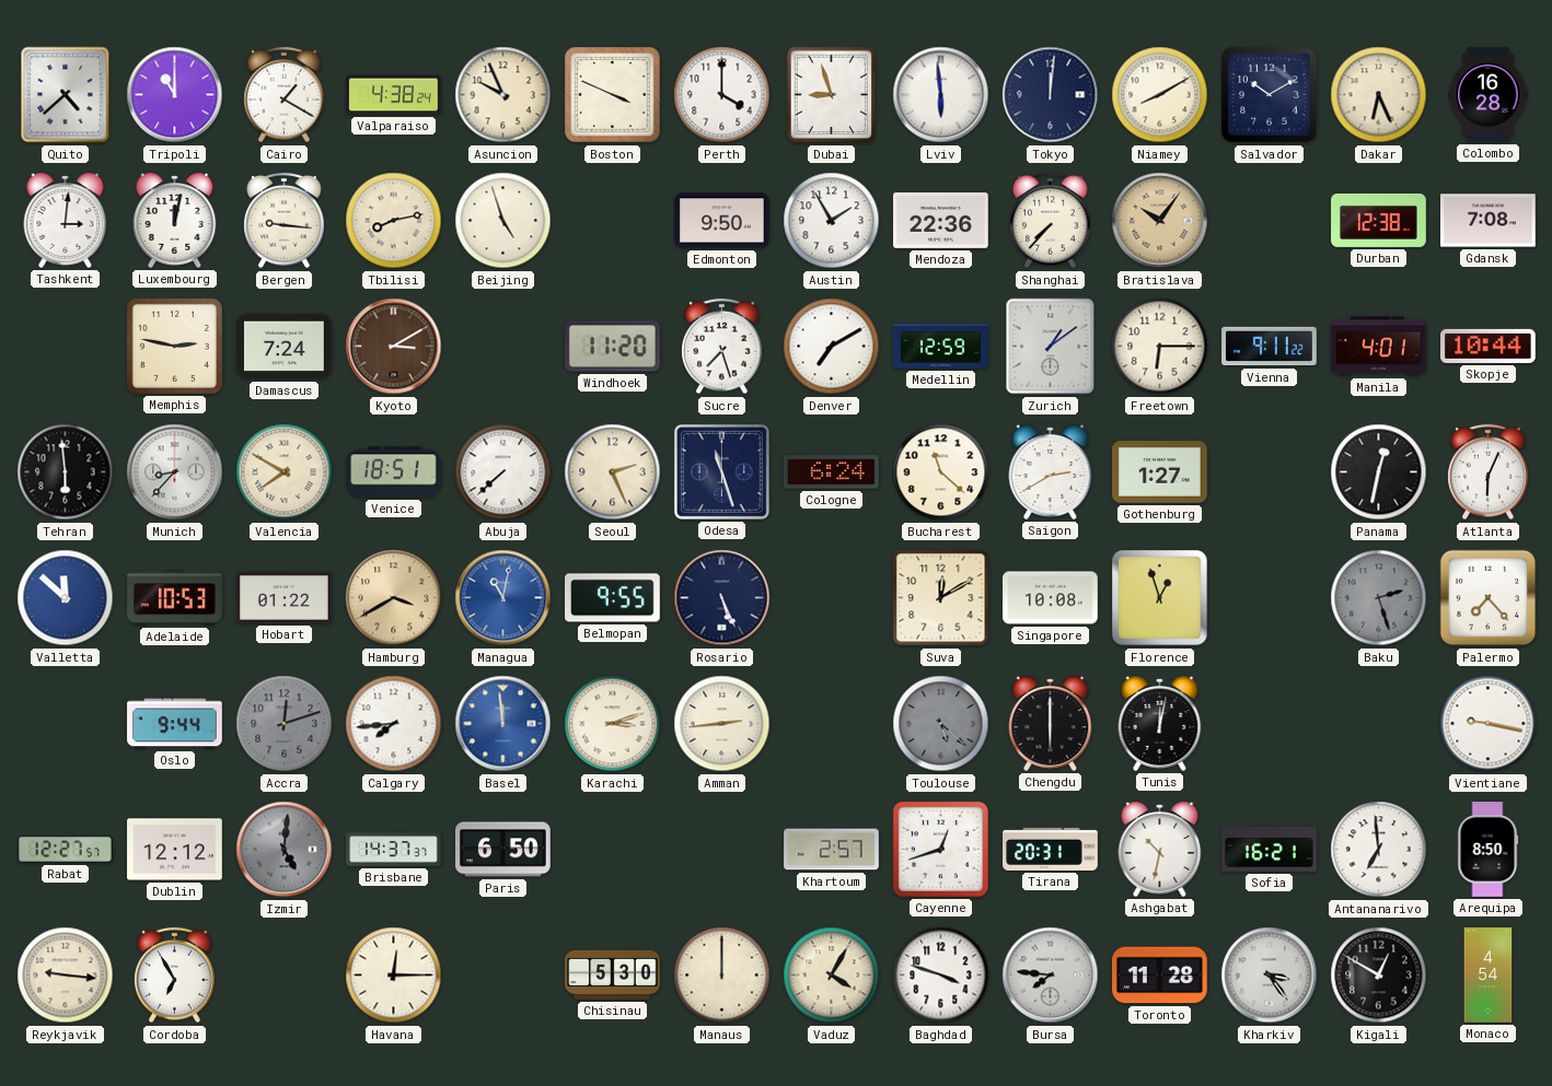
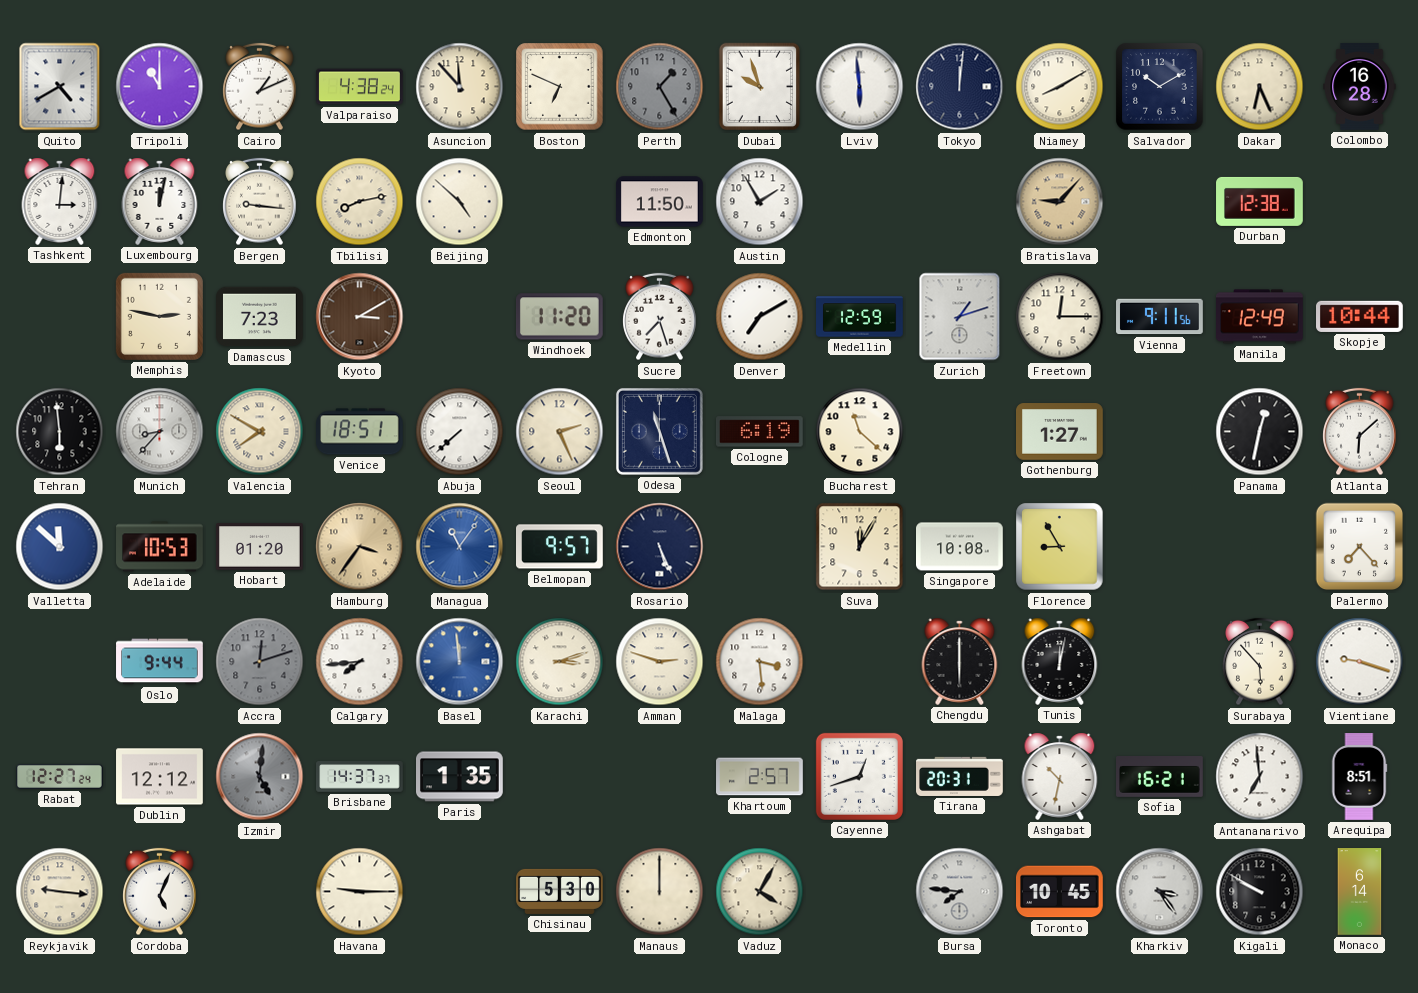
Quito: 4:38 -> 4:40
Cairo: 1:20 -> 1:11
Asuncion: 9:56 -> 11:53
Boston: 3:49 -> 6:49
Perth: 4:00 -> 1:25
Perth dial: white -> grey
Dubai: 8:57 -> 9:57
Beijing: 4:57 -> 4:52
Edmonton: 9:50 -> 11:50
Mendoza: 22:36 -> none
Shanghai: 7:37 -> none
Bratislava: 10:06 -> 9:07
Gdansk: 7:08 -> none
Damascus: 7:24 -> 7:23
Zurich: 1:09 -> 1:12
Freetown: 6:15 -> 12:15
Vienna: 9:11:22 -> 9:11:56
Manila: 4:01 -> 12:49
Cologne: 6:24 -> 6:19
Saigon: 2:40 -> none
Atlanta: 6:04 -> 6:08
Hobart: 01:22 -> 01:20
Hamburg: 3:40 -> 3:36
Managua: 11:02 -> 11:06
Belmopan: 9:55 -> 9:57
Suva: 12:10 -> 12:05
Florence: 12:57 -> 8:55
Baku: 2:27 -> none
Amman: 2:44 -> 2:48
Malaga: none -> 3:29
Toulouse: 5:22 -> none
Surabaya: none -> 5:53
Vientiane: 9:17 -> 9:18
Rabat: 12:27:57 -> 12:27:24
Paris: 6:50 -> 1:35
Arequipa: 8:50 -> 8:51
Cordoba: 6:55 -> 5:04
Havana: 12:15 -> 9:15
Baghdad: 3:48 -> none
Toronto: 11:28 -> 10:45
Kigali: 12:50 -> 9:50
Monaco: 4:54 -> 6:14
